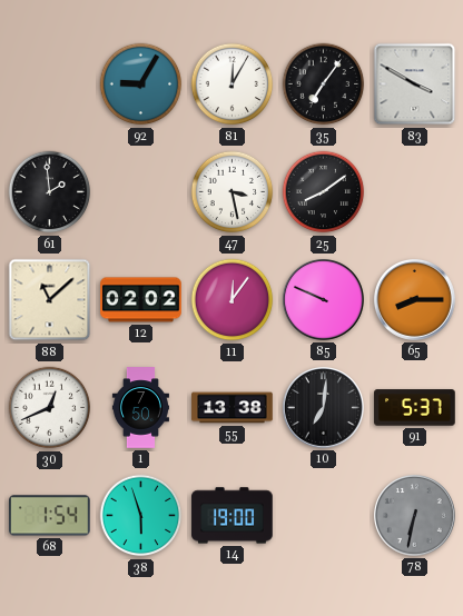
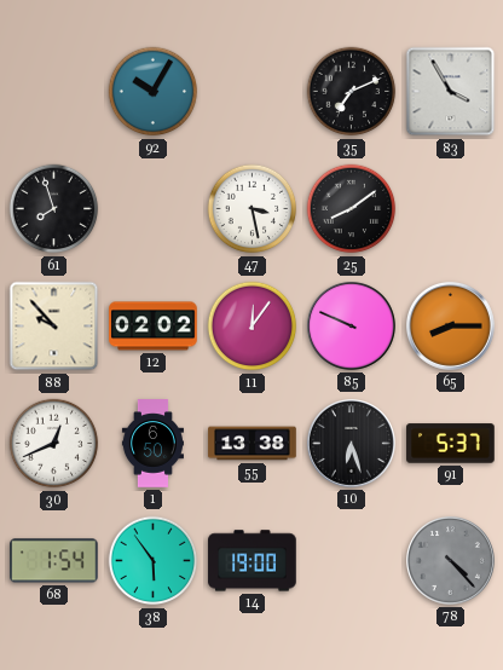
92: 9:05 -> 10:05
81: 12:05 -> none
35: 7:06 -> 7:11
83: 3:50 -> 3:55
61: 1:59 -> 7:57
88: 11:08 -> 9:53
1: 7:50 -> 6:50
10: 7:01 -> 6:27
38: 5:57 -> 5:54
78: 6:32 -> 4:23
